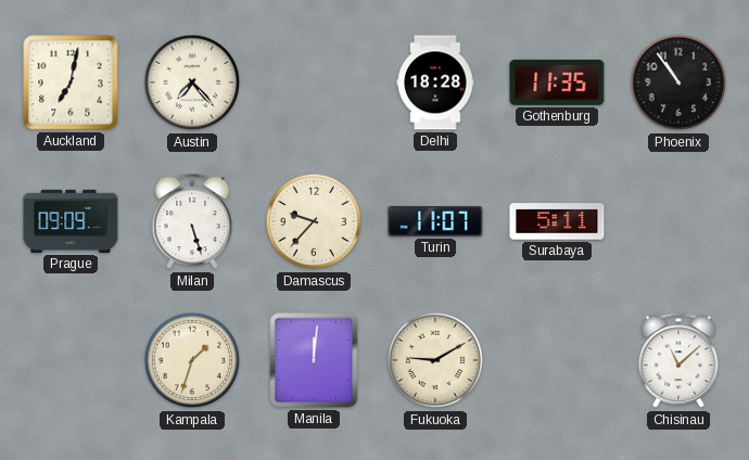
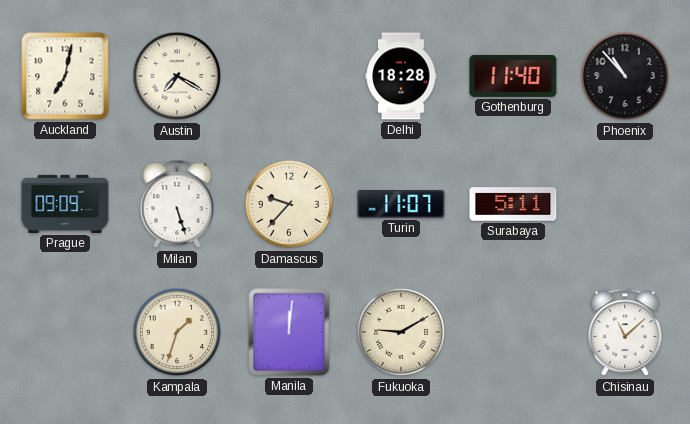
Austin: 7:23 -> 7:20
Gothenburg: 11:35 -> 11:40
Phoenix: 10:54 -> 10:53
